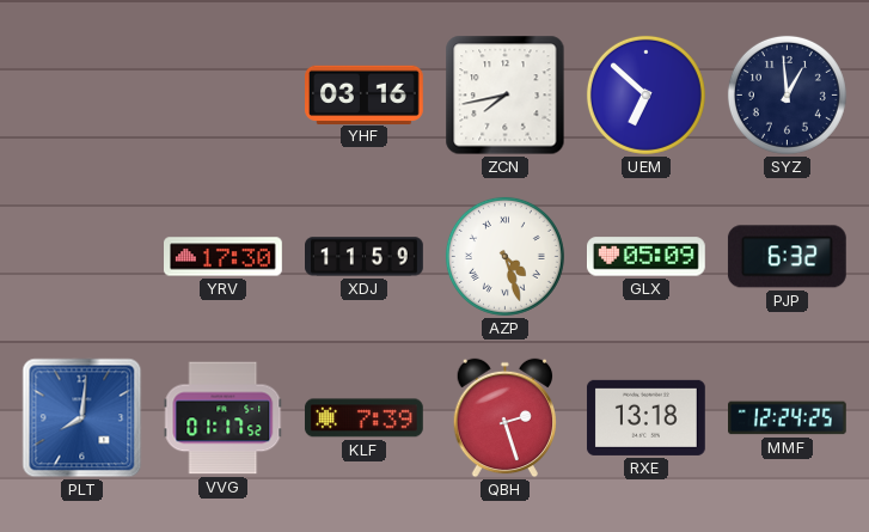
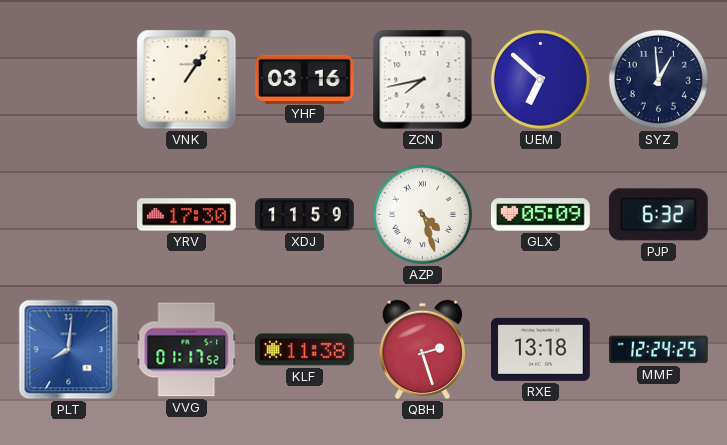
VNK: none -> 1:06
KLF: 7:39 -> 11:38
